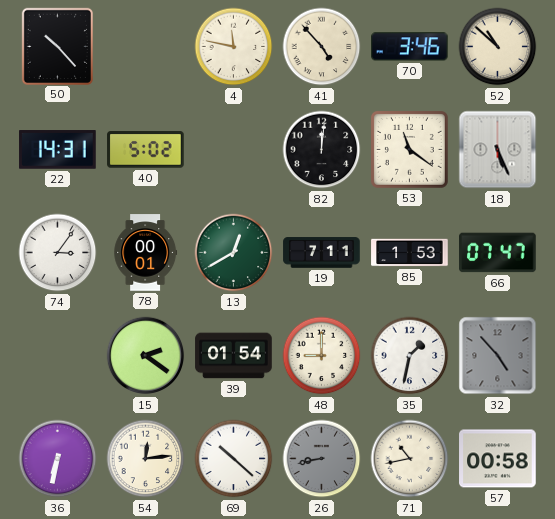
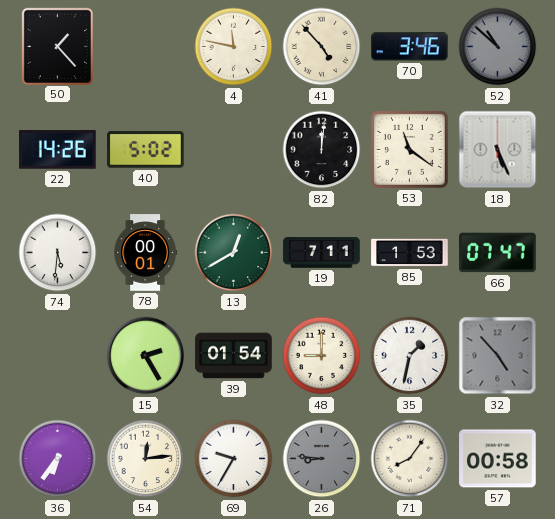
50: 10:23 -> 1:23
52 dial: cream -> grey
22: 14:31 -> 14:26
74: 3:06 -> 5:31
15: 2:21 -> 2:25
36: 6:32 -> 6:36
69: 10:22 -> 9:35
26: 8:43 -> 8:46
71: 10:43 -> 8:06
